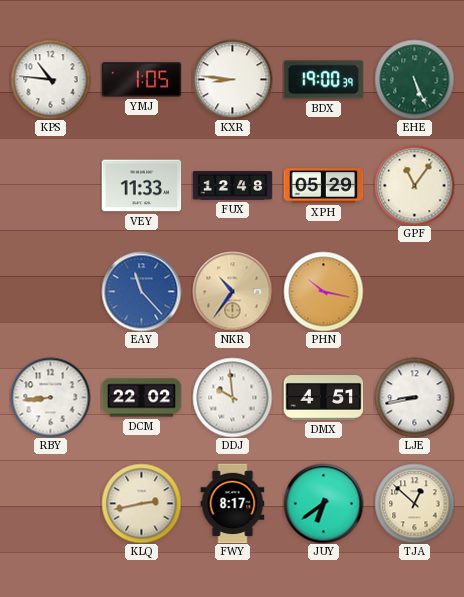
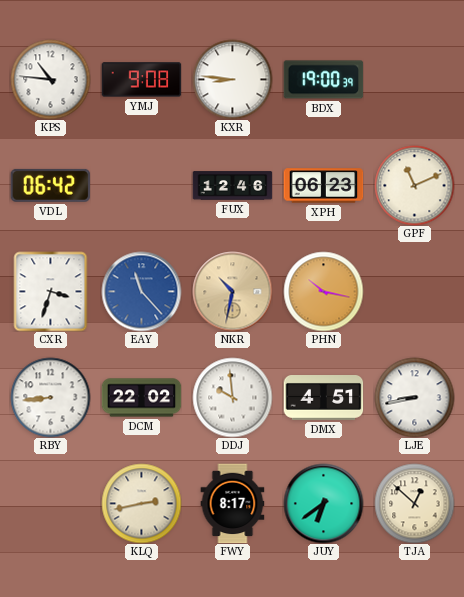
YMJ: 1:05 -> 9:08
EHE: 5:26 -> none
VDL: none -> 06:42
VEY: 11:33 -> none
FUX: 12:48 -> 12:46
XPH: 05:29 -> 06:23
GPF: 11:06 -> 11:11
CXR: none -> 3:33
NKR: 10:36 -> 10:32
